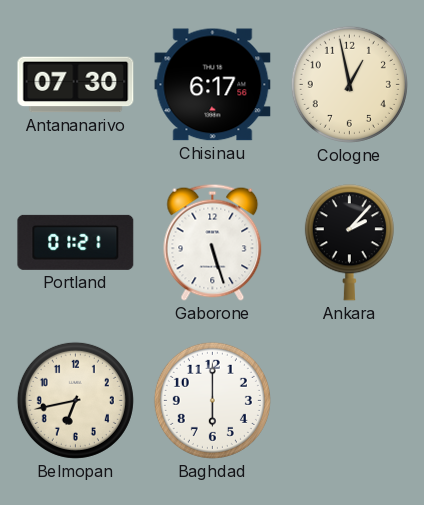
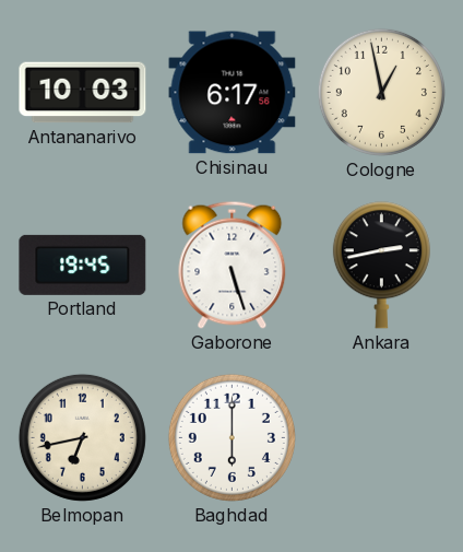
Antananarivo: 07:30 -> 10:03
Portland: 01:21 -> 19:45
Ankara: 2:07 -> 2:43
